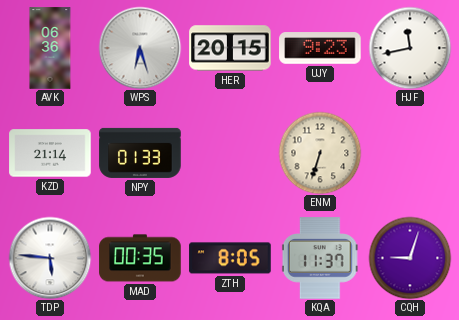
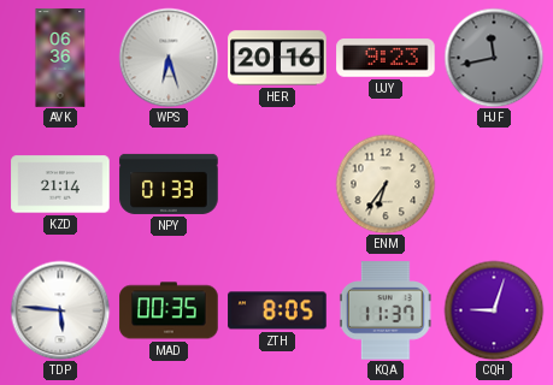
HER: 20:15 -> 20:16
HJF dial: white -> grey
ENM: 6:33 -> 6:36
